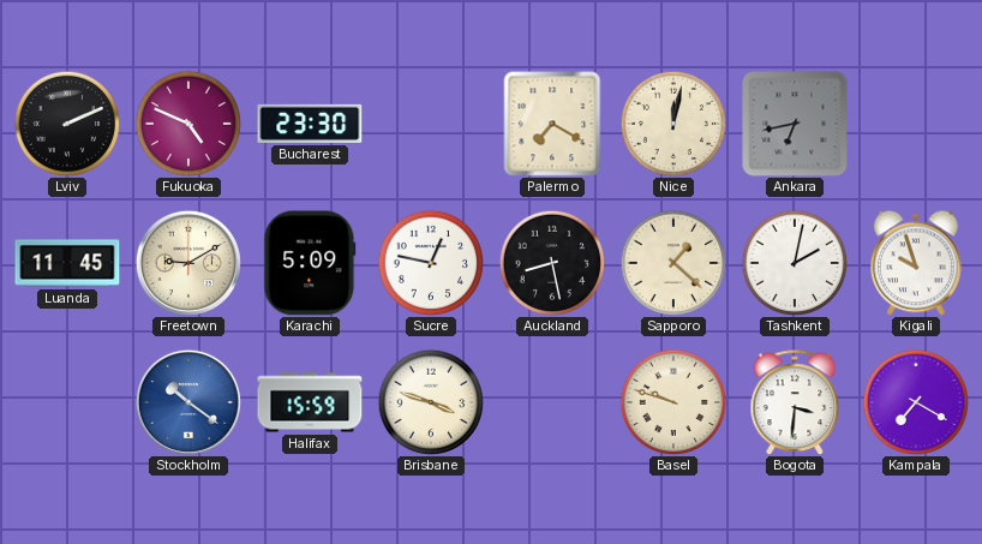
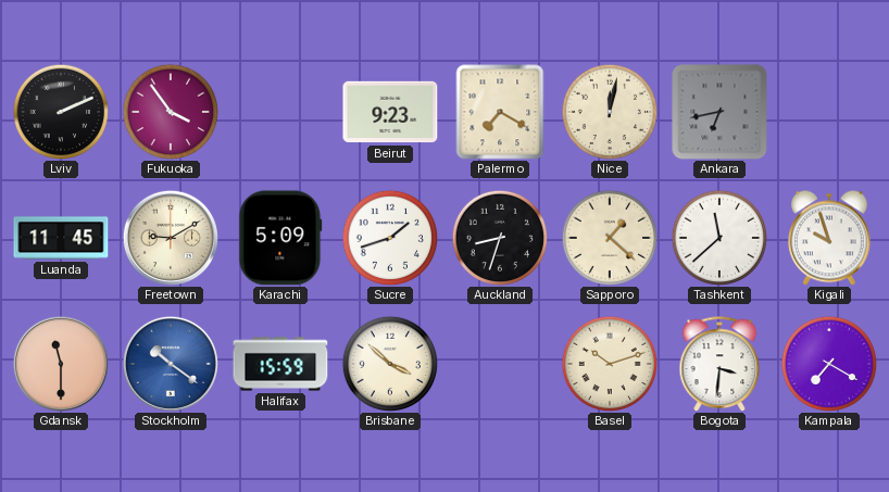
Fukuoka: 4:49 -> 3:54
Bucharest: 23:30 -> none
Beirut: none -> 9:23
Sucre: 12:47 -> 1:42
Auckland: 8:28 -> 8:33
Tashkent: 2:02 -> 11:38
Gdansk: none -> 11:30
Brisbane: 3:48 -> 3:52
Basel: 9:48 -> 10:12
